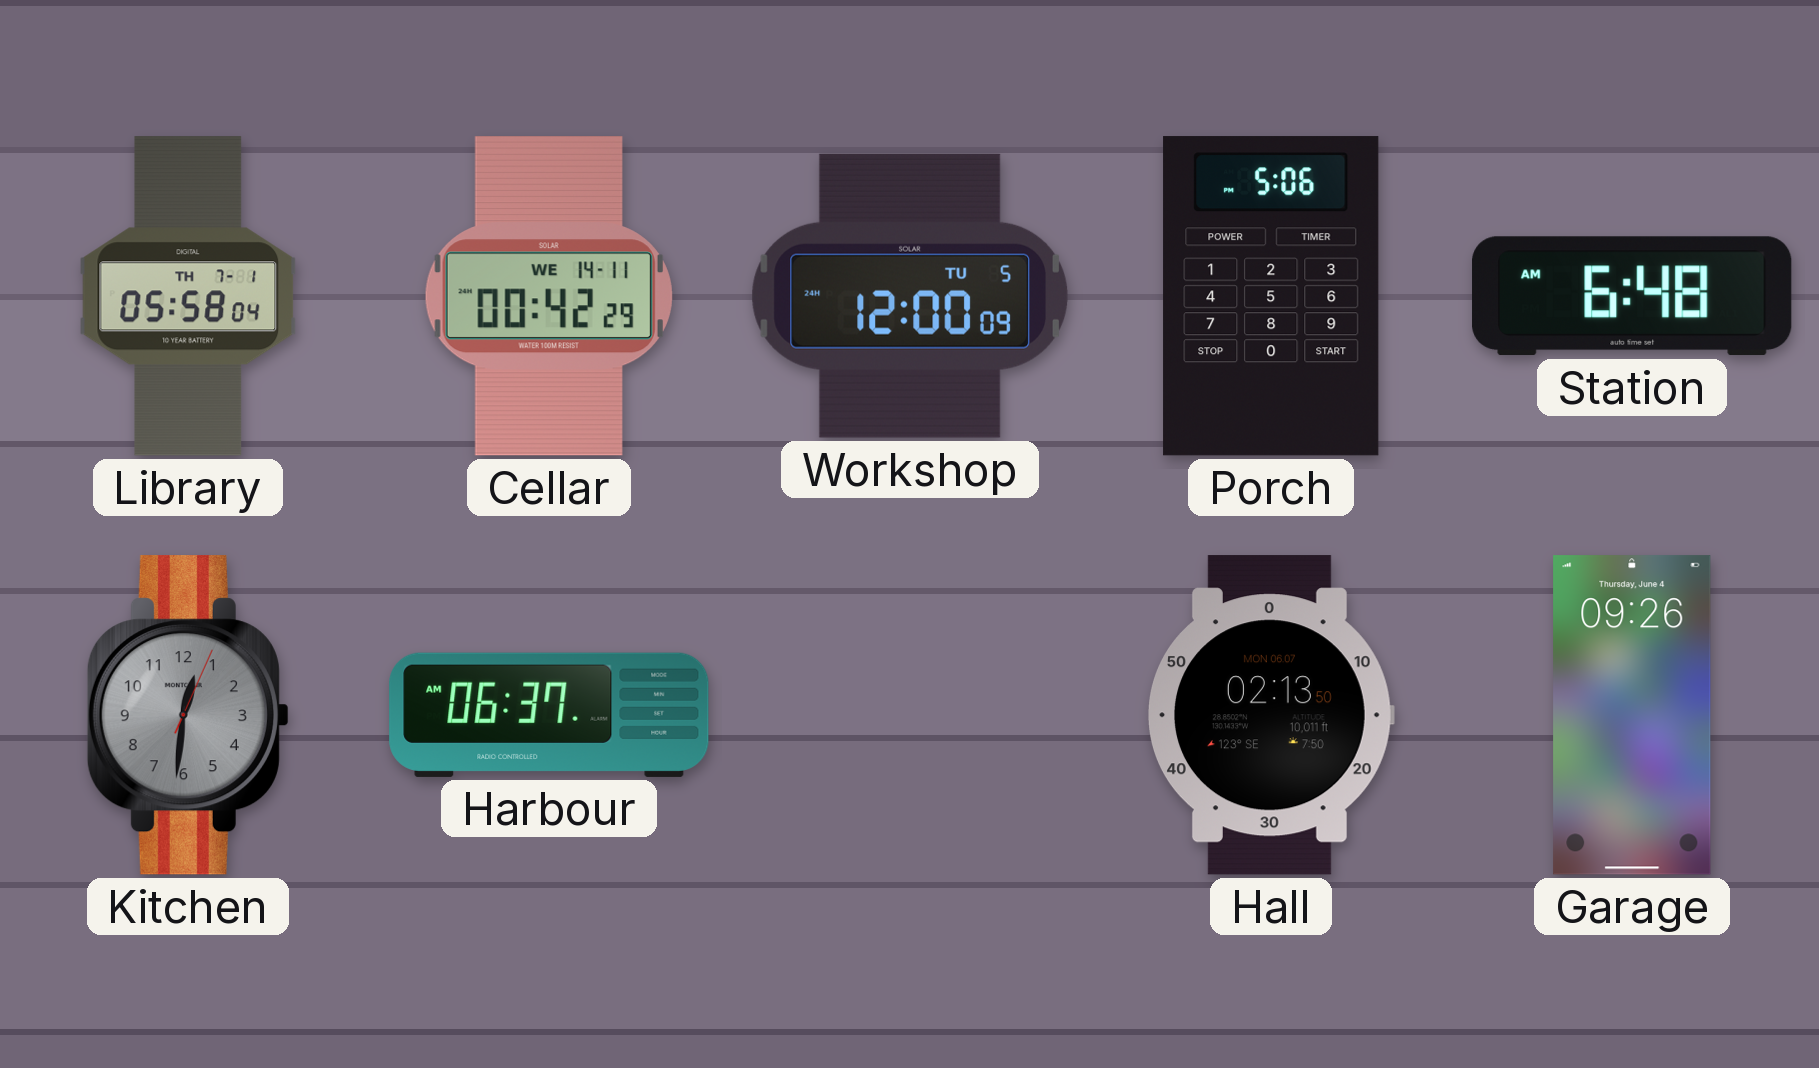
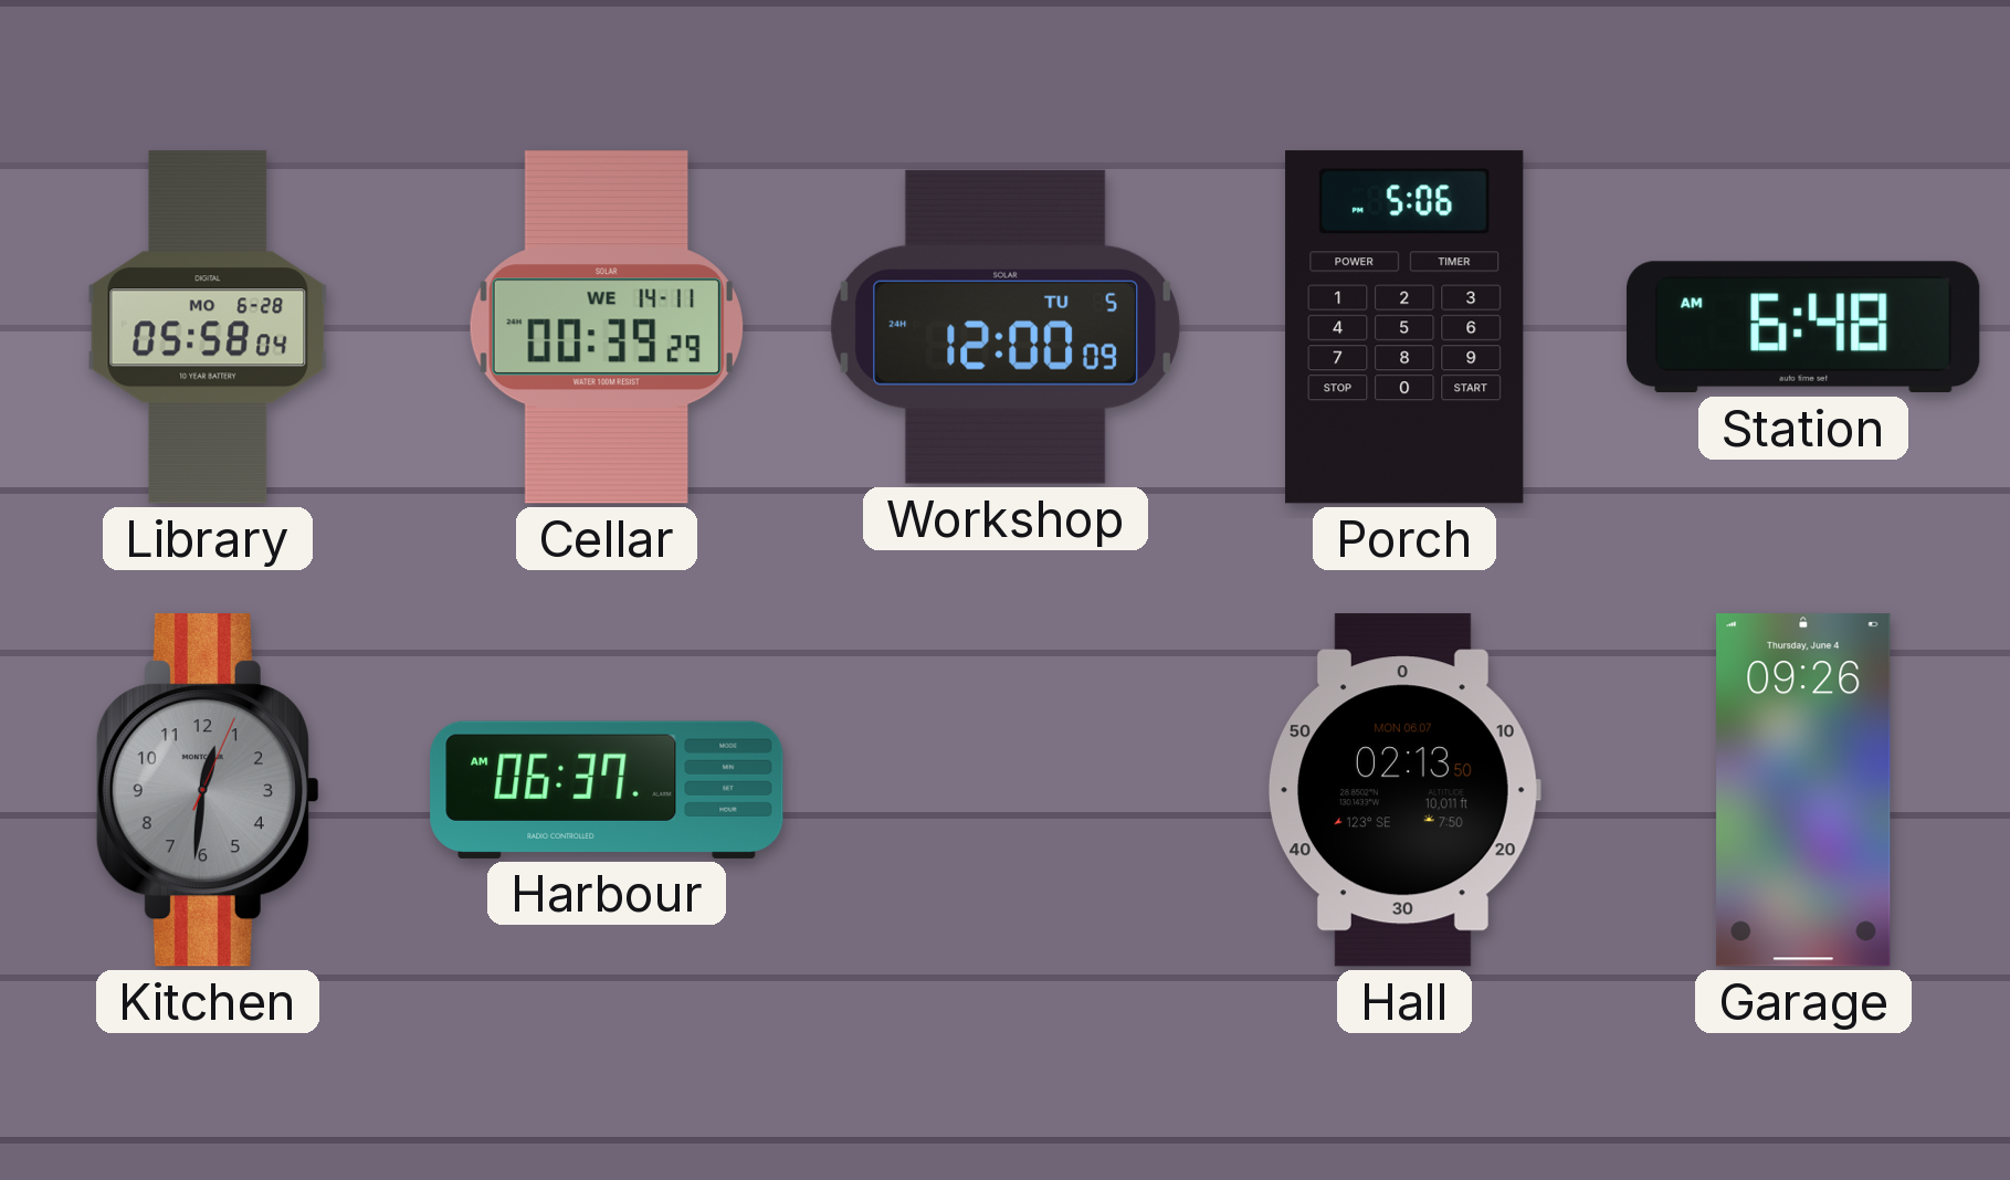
Library date: TH 7-1 -> MO 6-28
Cellar: 00:42 -> 00:39
